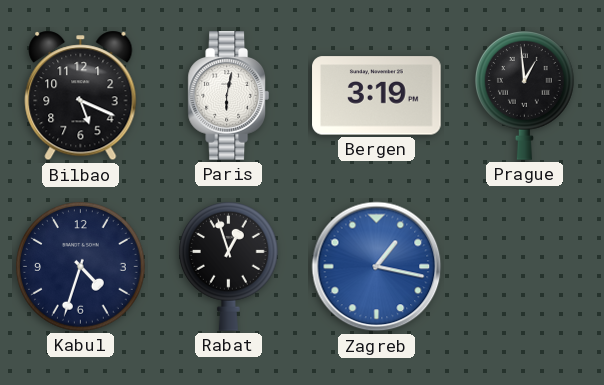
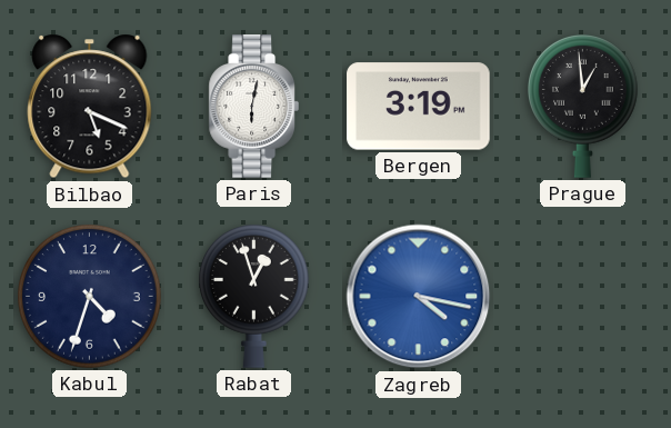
Zagreb: 1:17 -> 4:17
